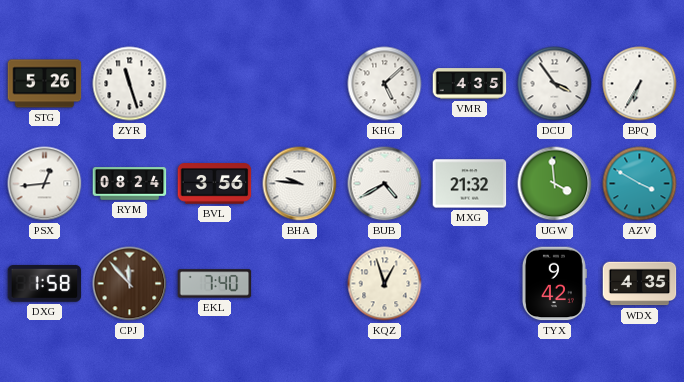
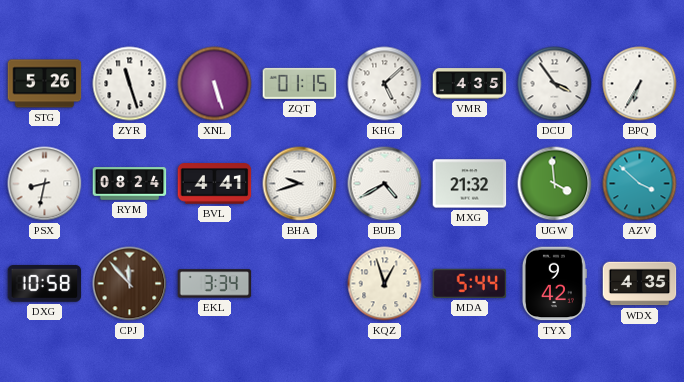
XNL: none -> 5:27
ZQT: none -> 01:15
PSX: 12:44 -> 8:32
BVL: 3:56 -> 4:41
BHA: 9:46 -> 9:42
AZV: 3:50 -> 3:52
DXG: 1:58 -> 10:58
EKL: 7:40 -> 3:34
MDA: none -> 5:44
